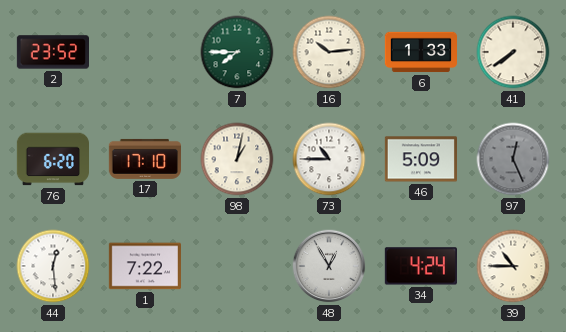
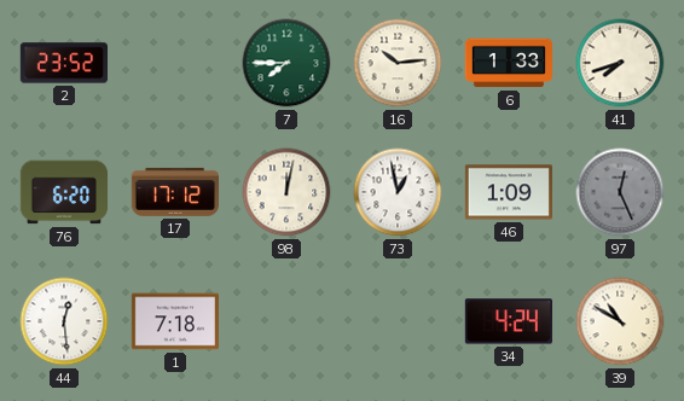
41: 7:39 -> 7:42
17: 17:10 -> 17:12
98: 1:02 -> 12:02
73: 10:45 -> 12:58
46: 5:09 -> 1:09
1: 7:22 -> 7:18
48: 12:55 -> none
39: 10:45 -> 10:50
